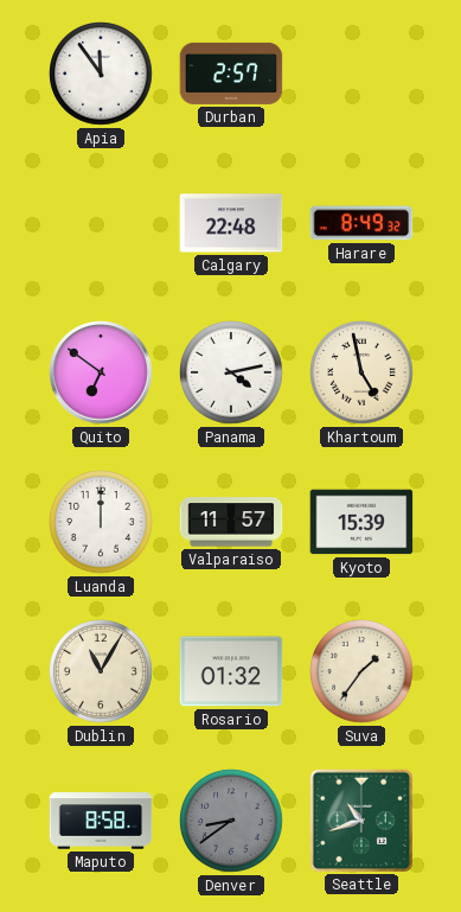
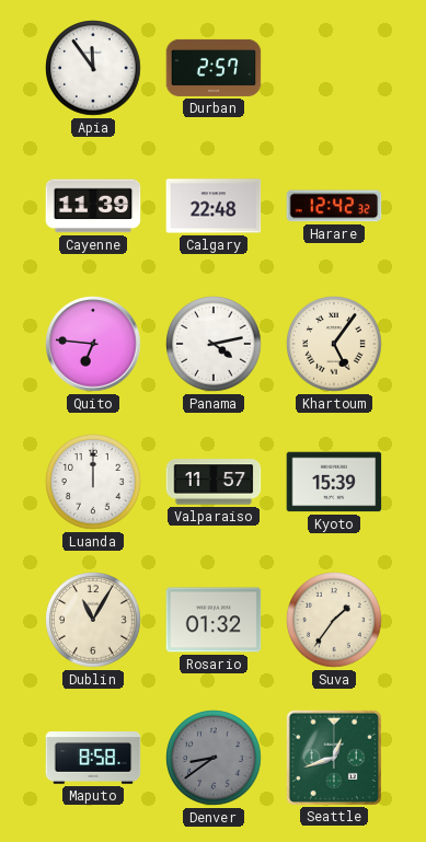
Cayenne: none -> 11:39
Harare: 8:49 -> 12:42
Quito: 6:51 -> 6:46
Khartoum: 4:58 -> 5:06
Seattle: 10:42 -> 12:42
